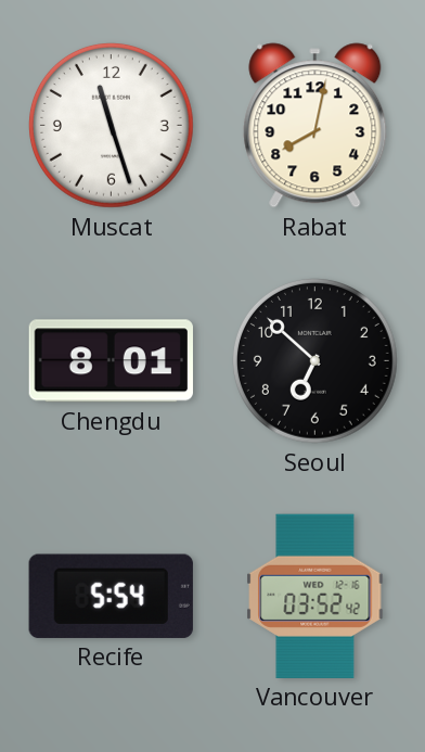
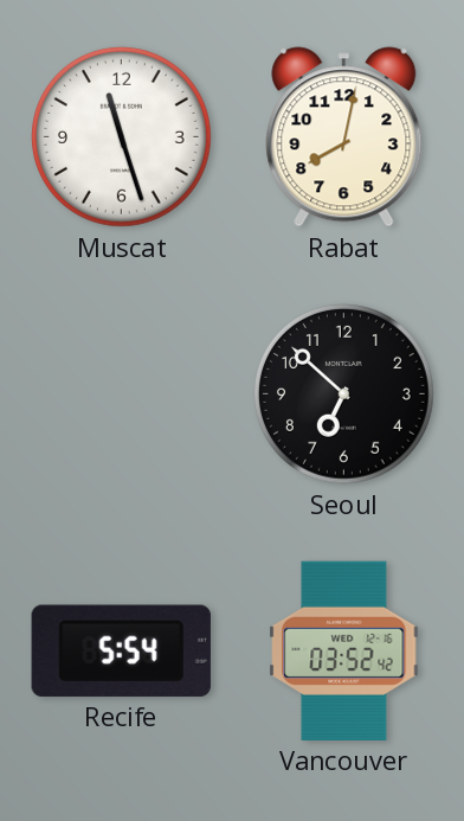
Chengdu: 8:01 -> none
